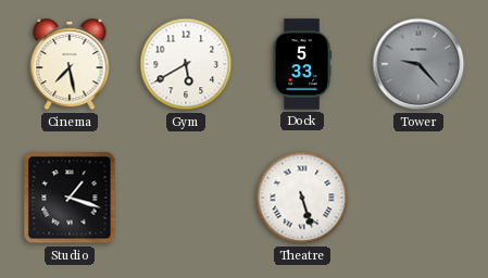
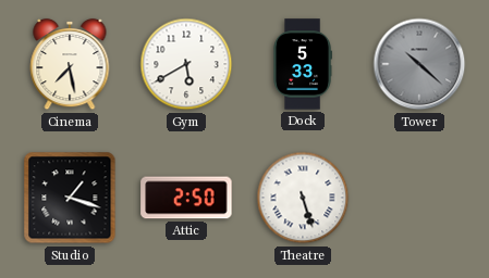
Tower: 9:23 -> 10:22
Attic: none -> 2:50
